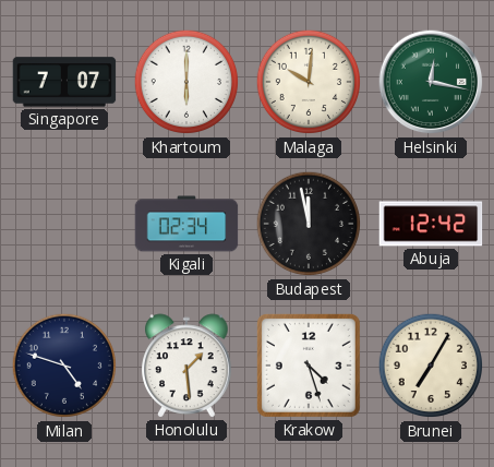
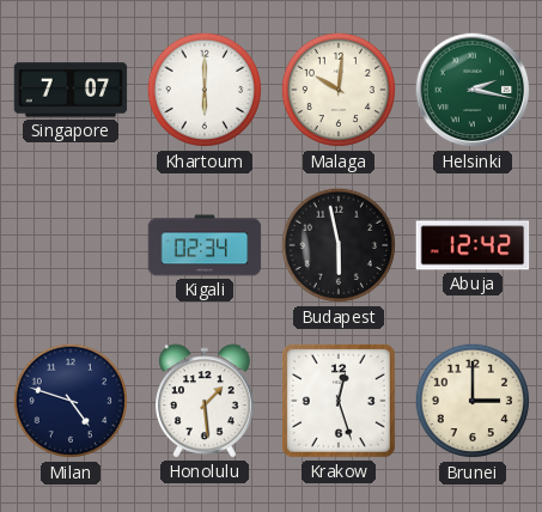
Helsinki: 12:17 -> 2:17
Budapest: 11:58 -> 5:58
Krakow: 4:27 -> 12:27
Brunei: 7:05 -> 3:00
